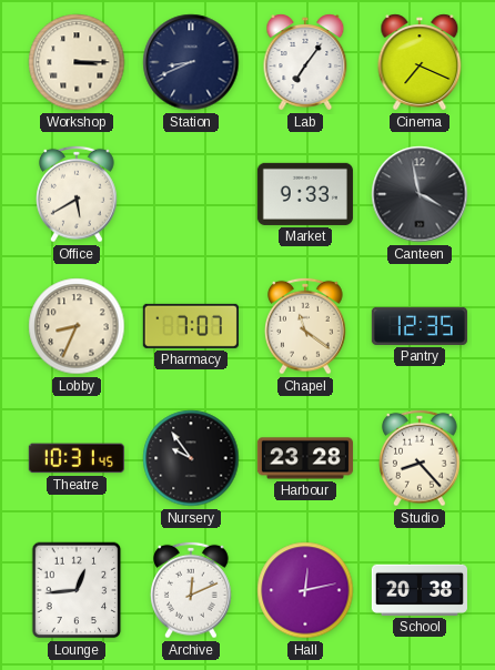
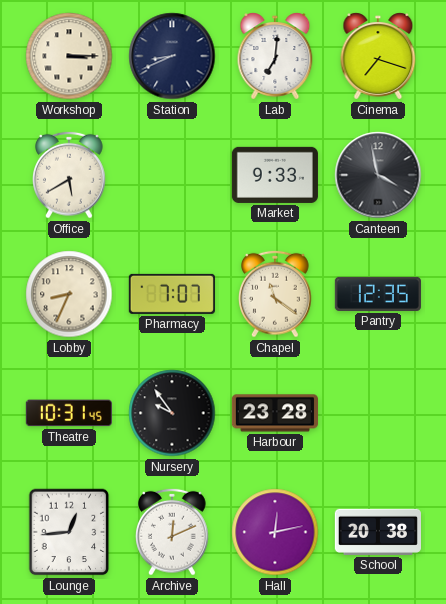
Lab: 7:06 -> 7:01
Cinema: 7:19 -> 7:18
Studio: 8:23 -> none
